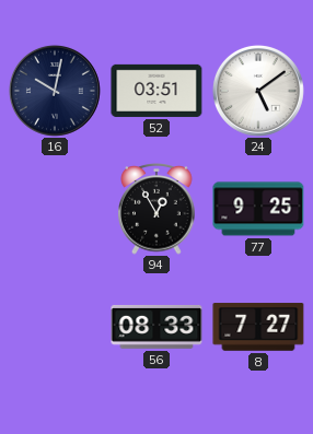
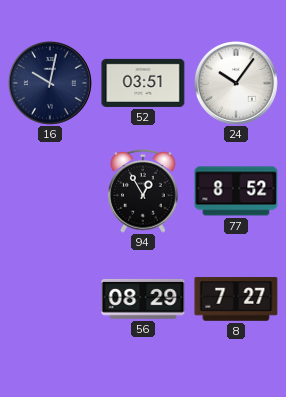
24: 5:09 -> 10:06
77: 9:25 -> 8:52
56: 08:33 -> 08:29
